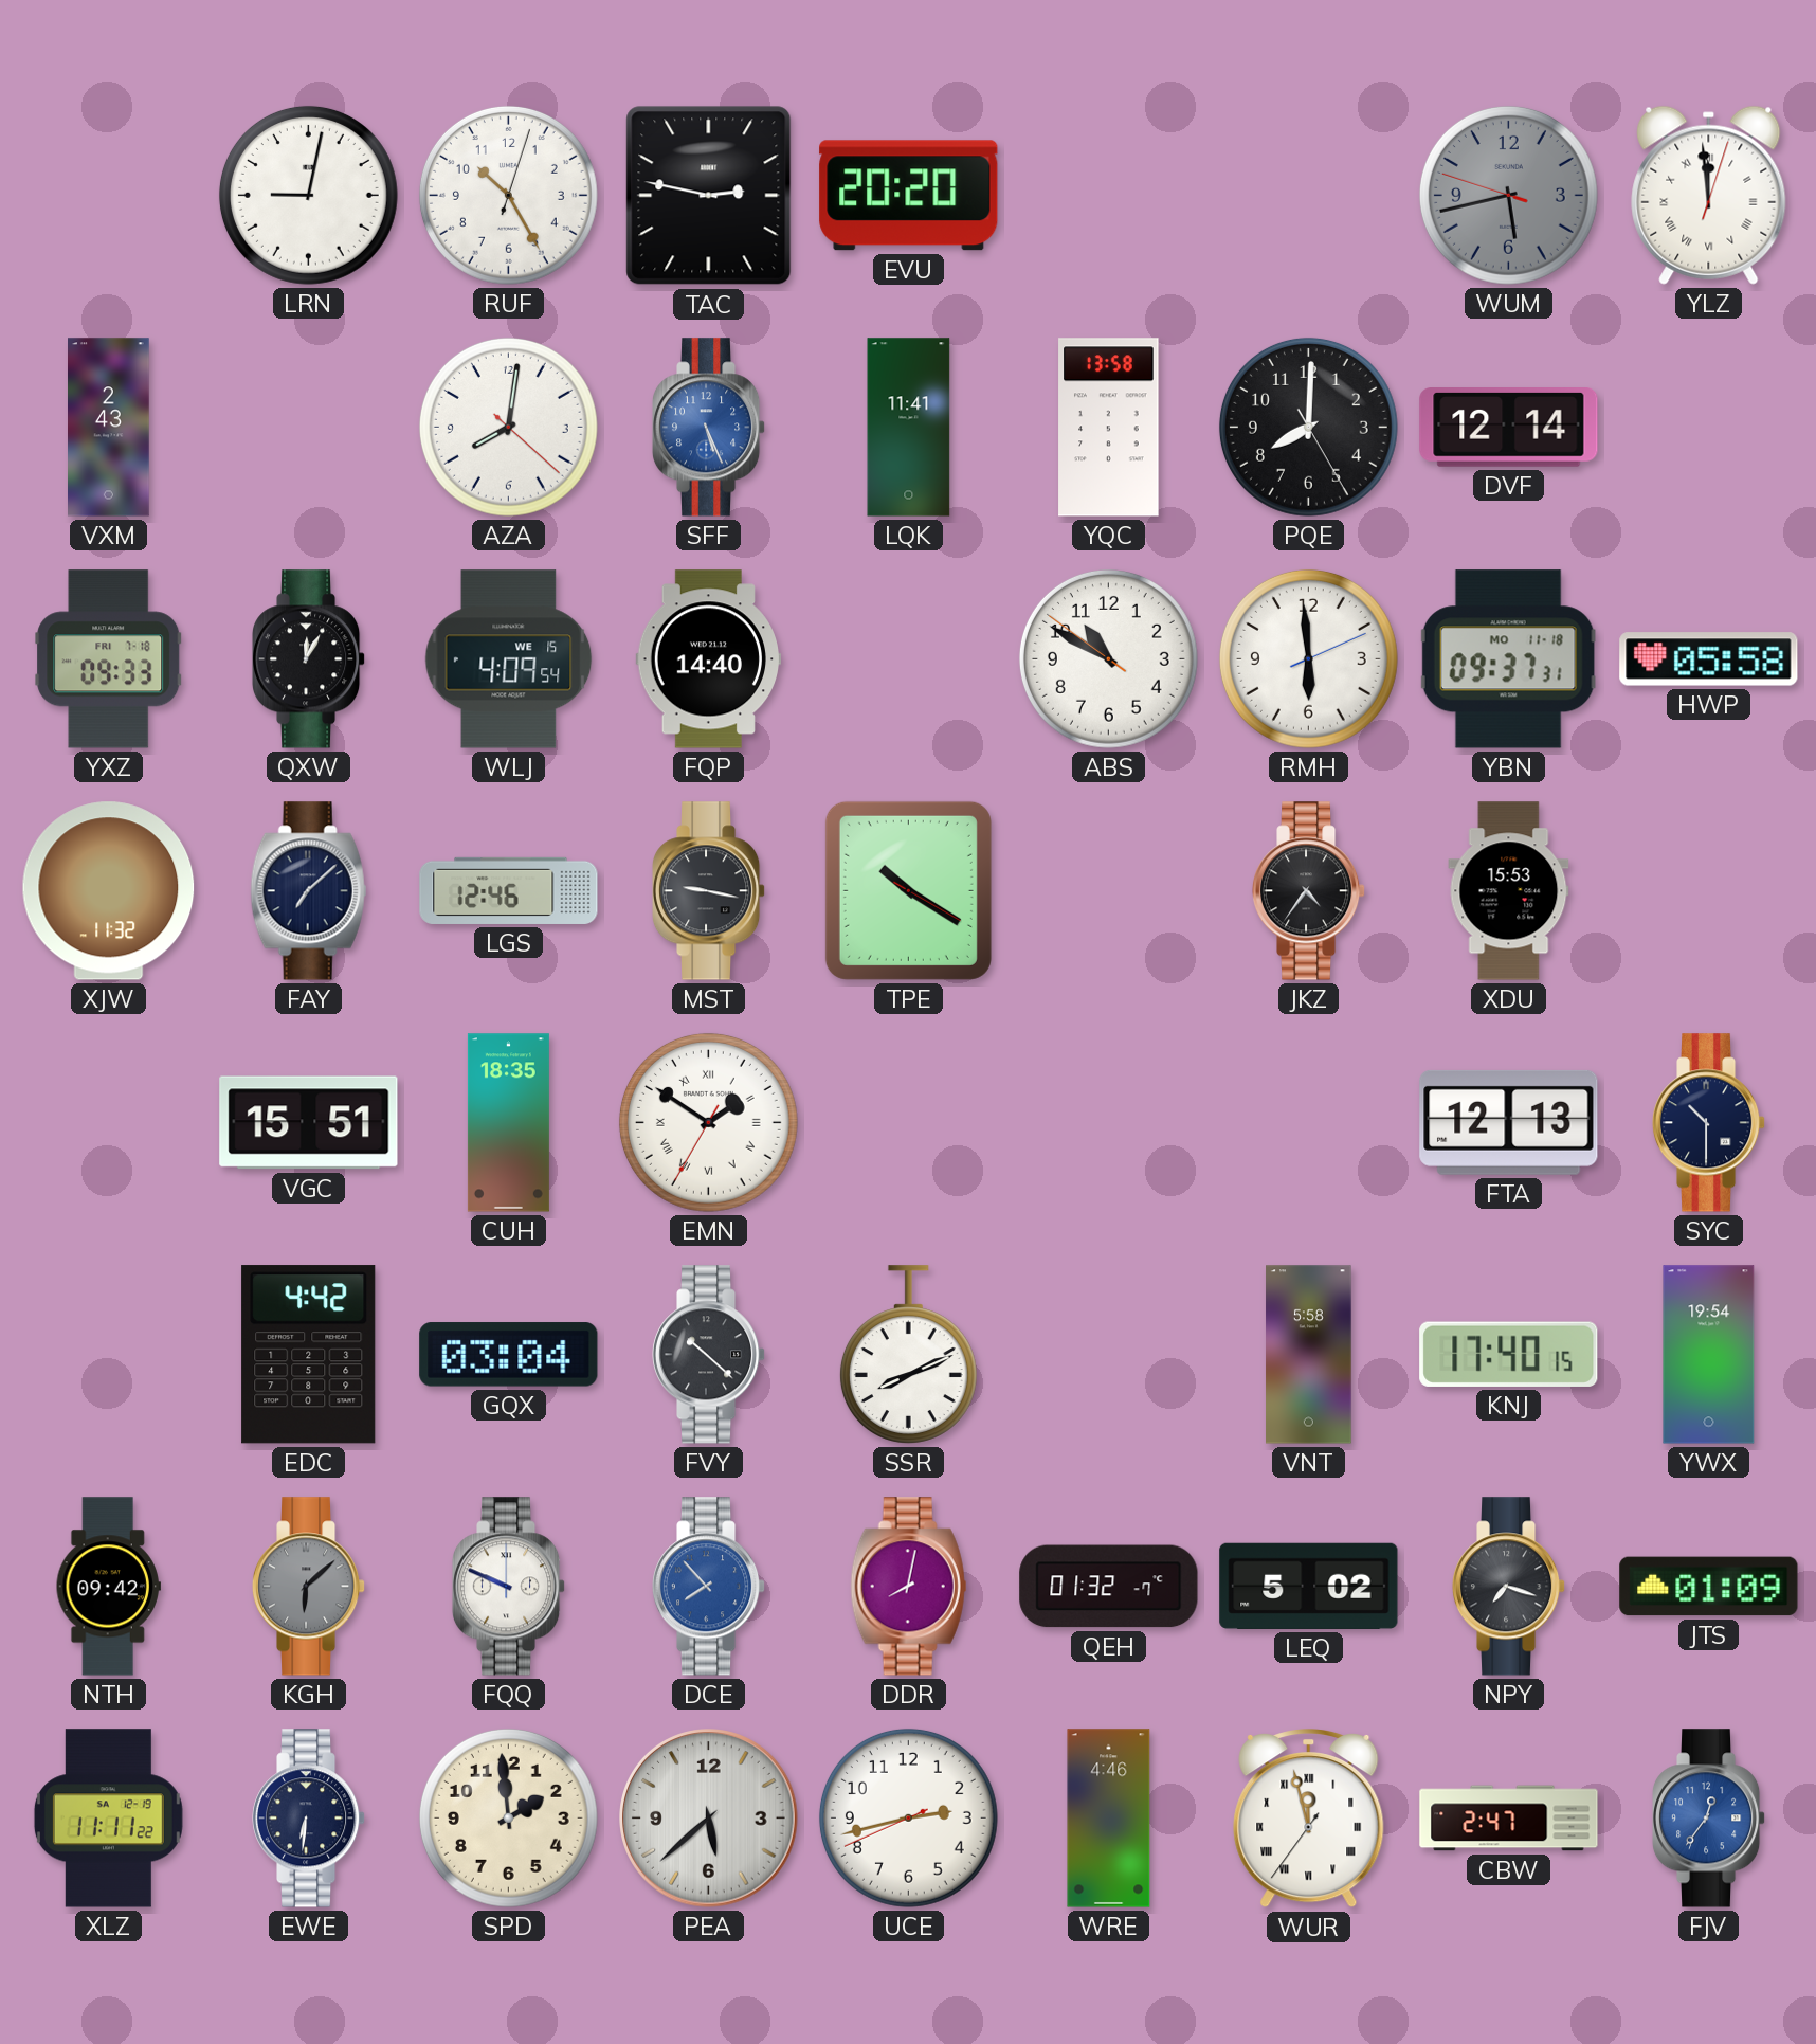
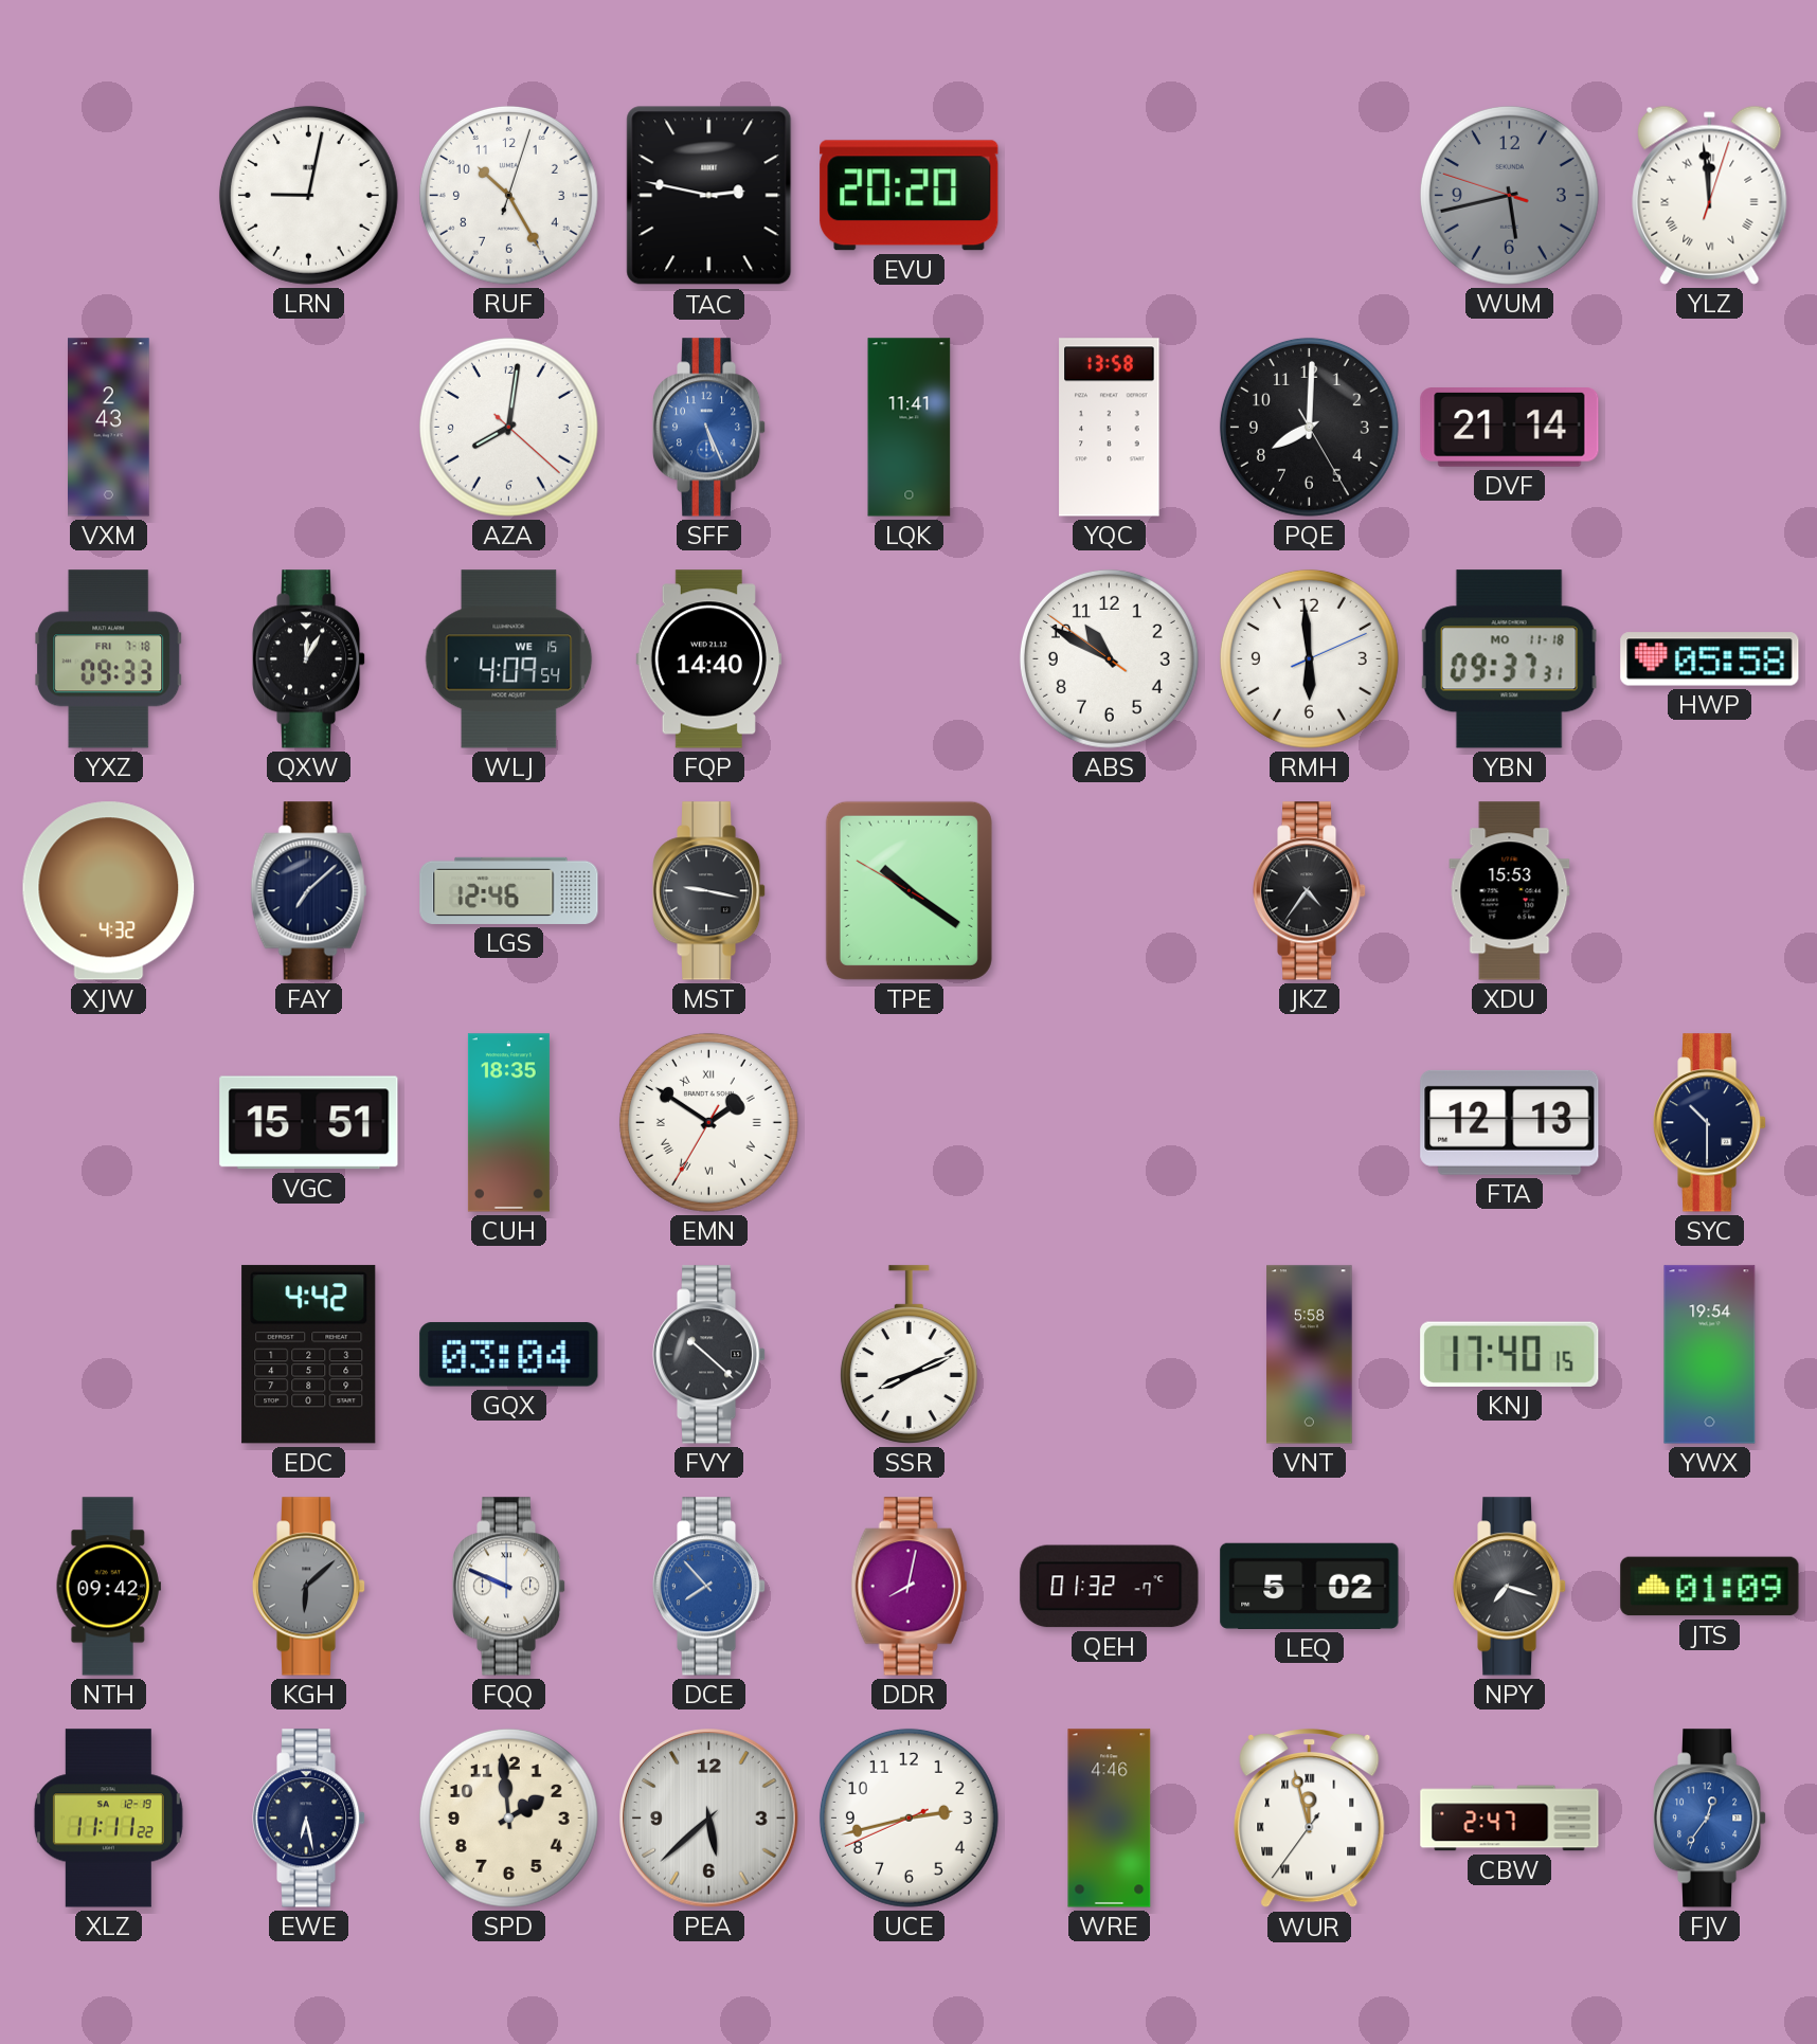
DVF: 12:14 -> 21:14
XJW: 11:32 -> 4:32
TPE: 10:20:20 -> 10:20:50
EWE: 6:31 -> 6:28
